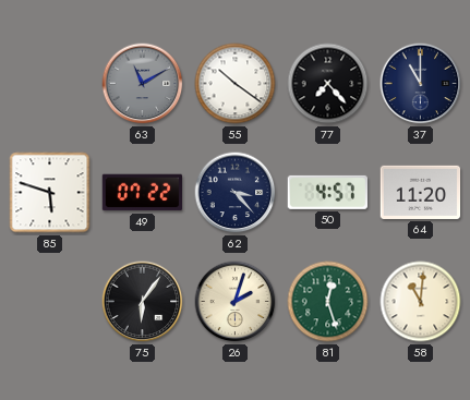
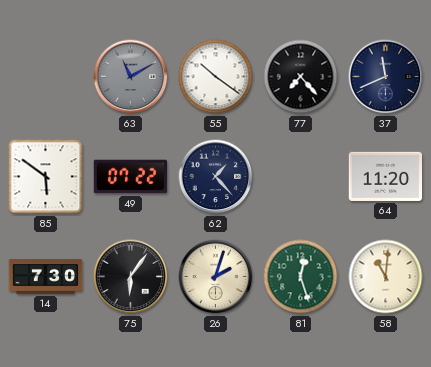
37: 11:00 -> 11:41
85: 5:48 -> 5:51
62: 3:23 -> 1:23
50: 4:57 -> none
14: none -> 7:30
